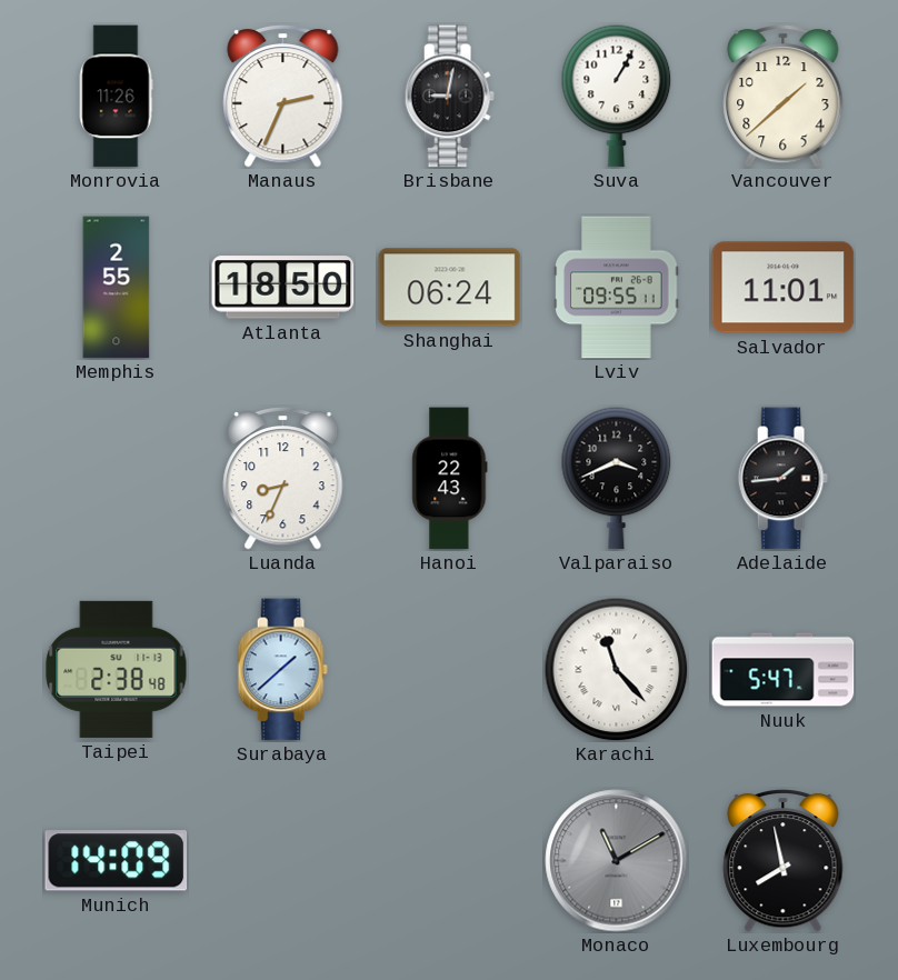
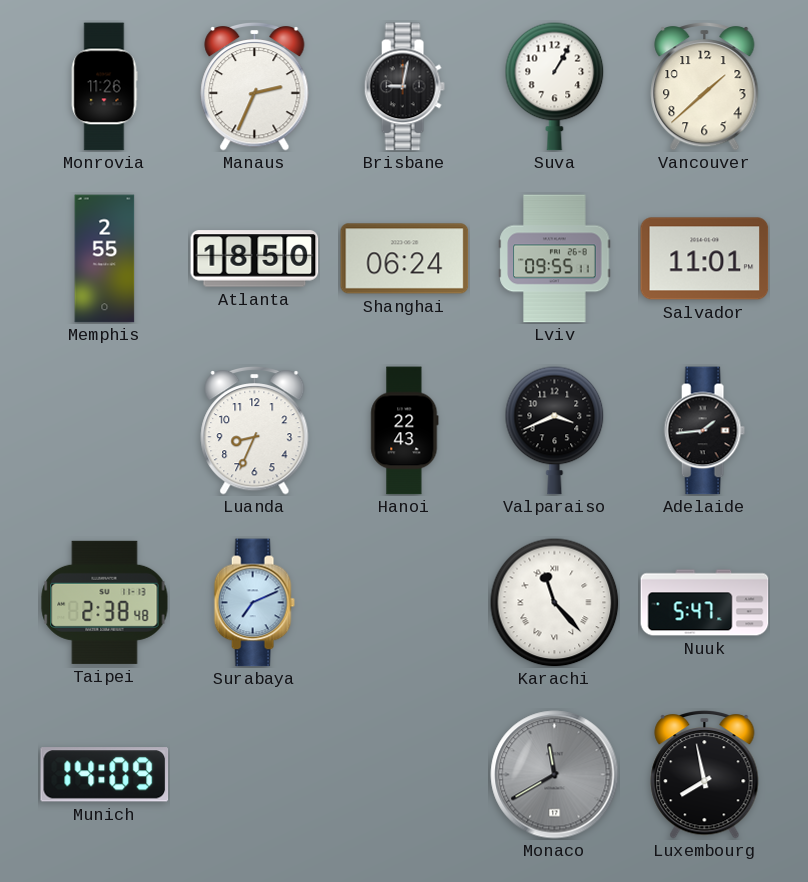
Surabaya: 1:38 -> 7:11
Monaco: 11:10 -> 11:40
